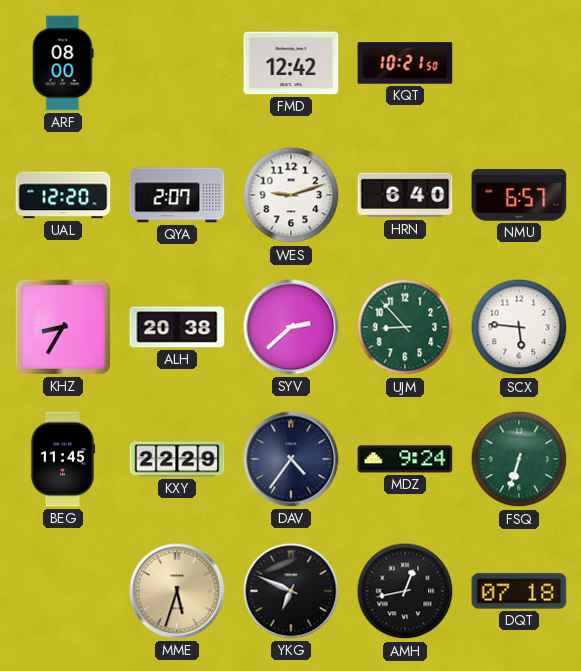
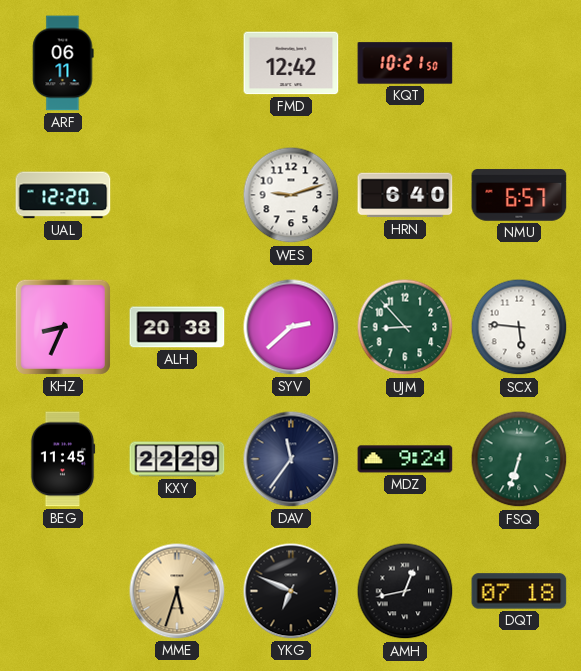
ARF: 08:00 -> 06:11
QYA: 2:07 -> none
KHZ: 8:35 -> 8:34
DAV: 4:36 -> 11:36
